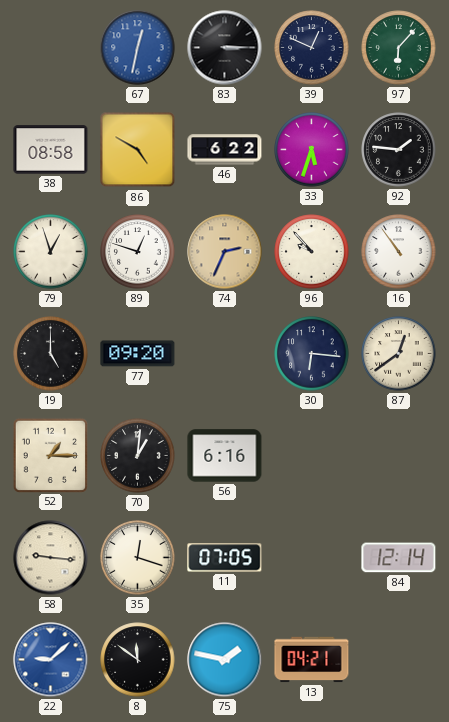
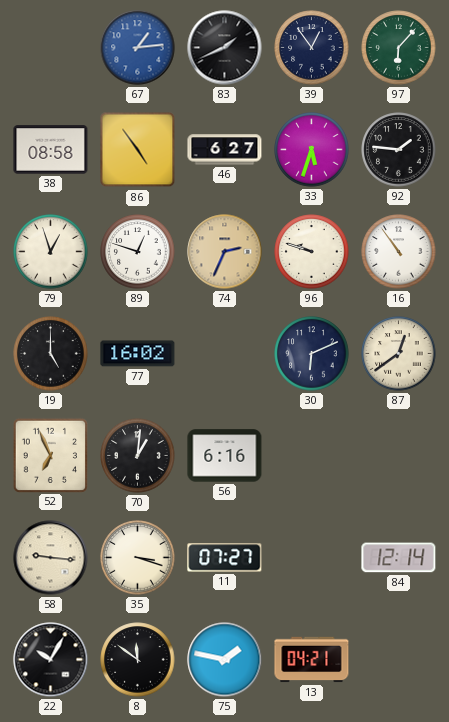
67: 12:32 -> 1:14
83: 3:15 -> 1:41
39: 12:49 -> 12:54
86: 4:50 -> 4:54
46: 6:22 -> 6:27
96: 9:53 -> 9:48
77: 09:20 -> 16:02
30: 6:16 -> 6:11
52: 1:15 -> 6:56
35: 12:18 -> 3:18
11: 07:05 -> 07:27
22: 9:08 -> 10:05
22 dial: blue -> black
